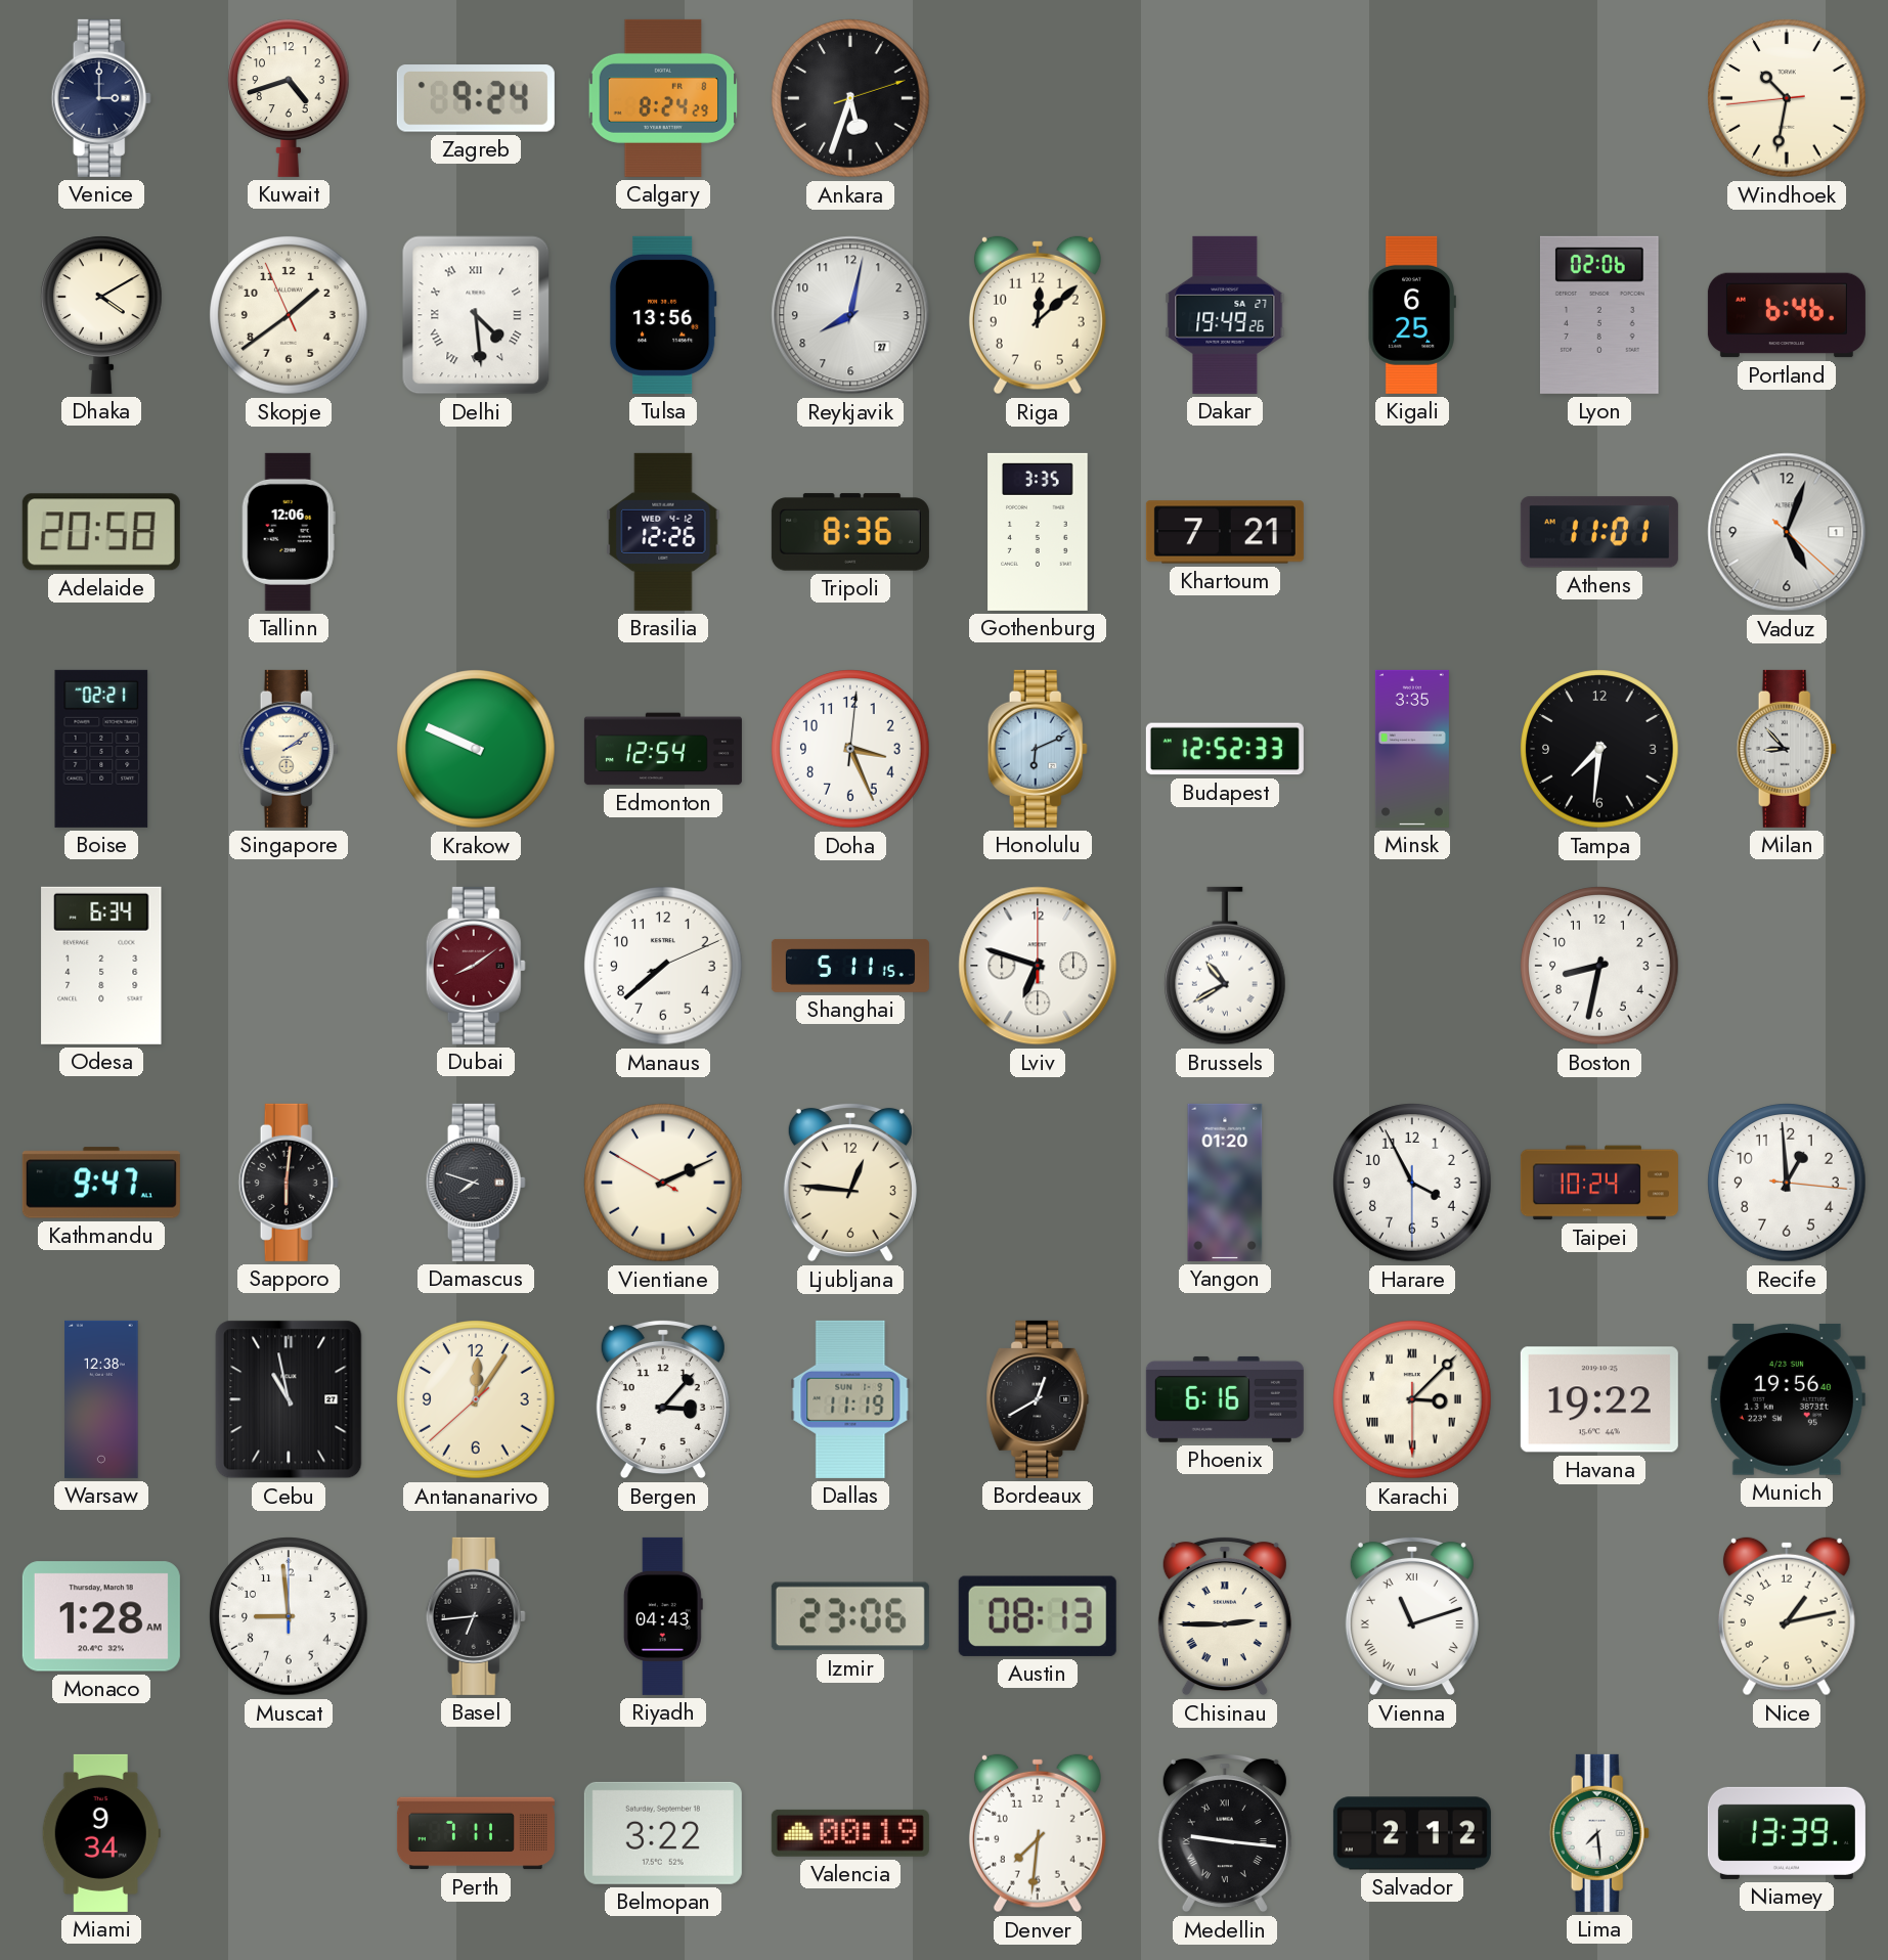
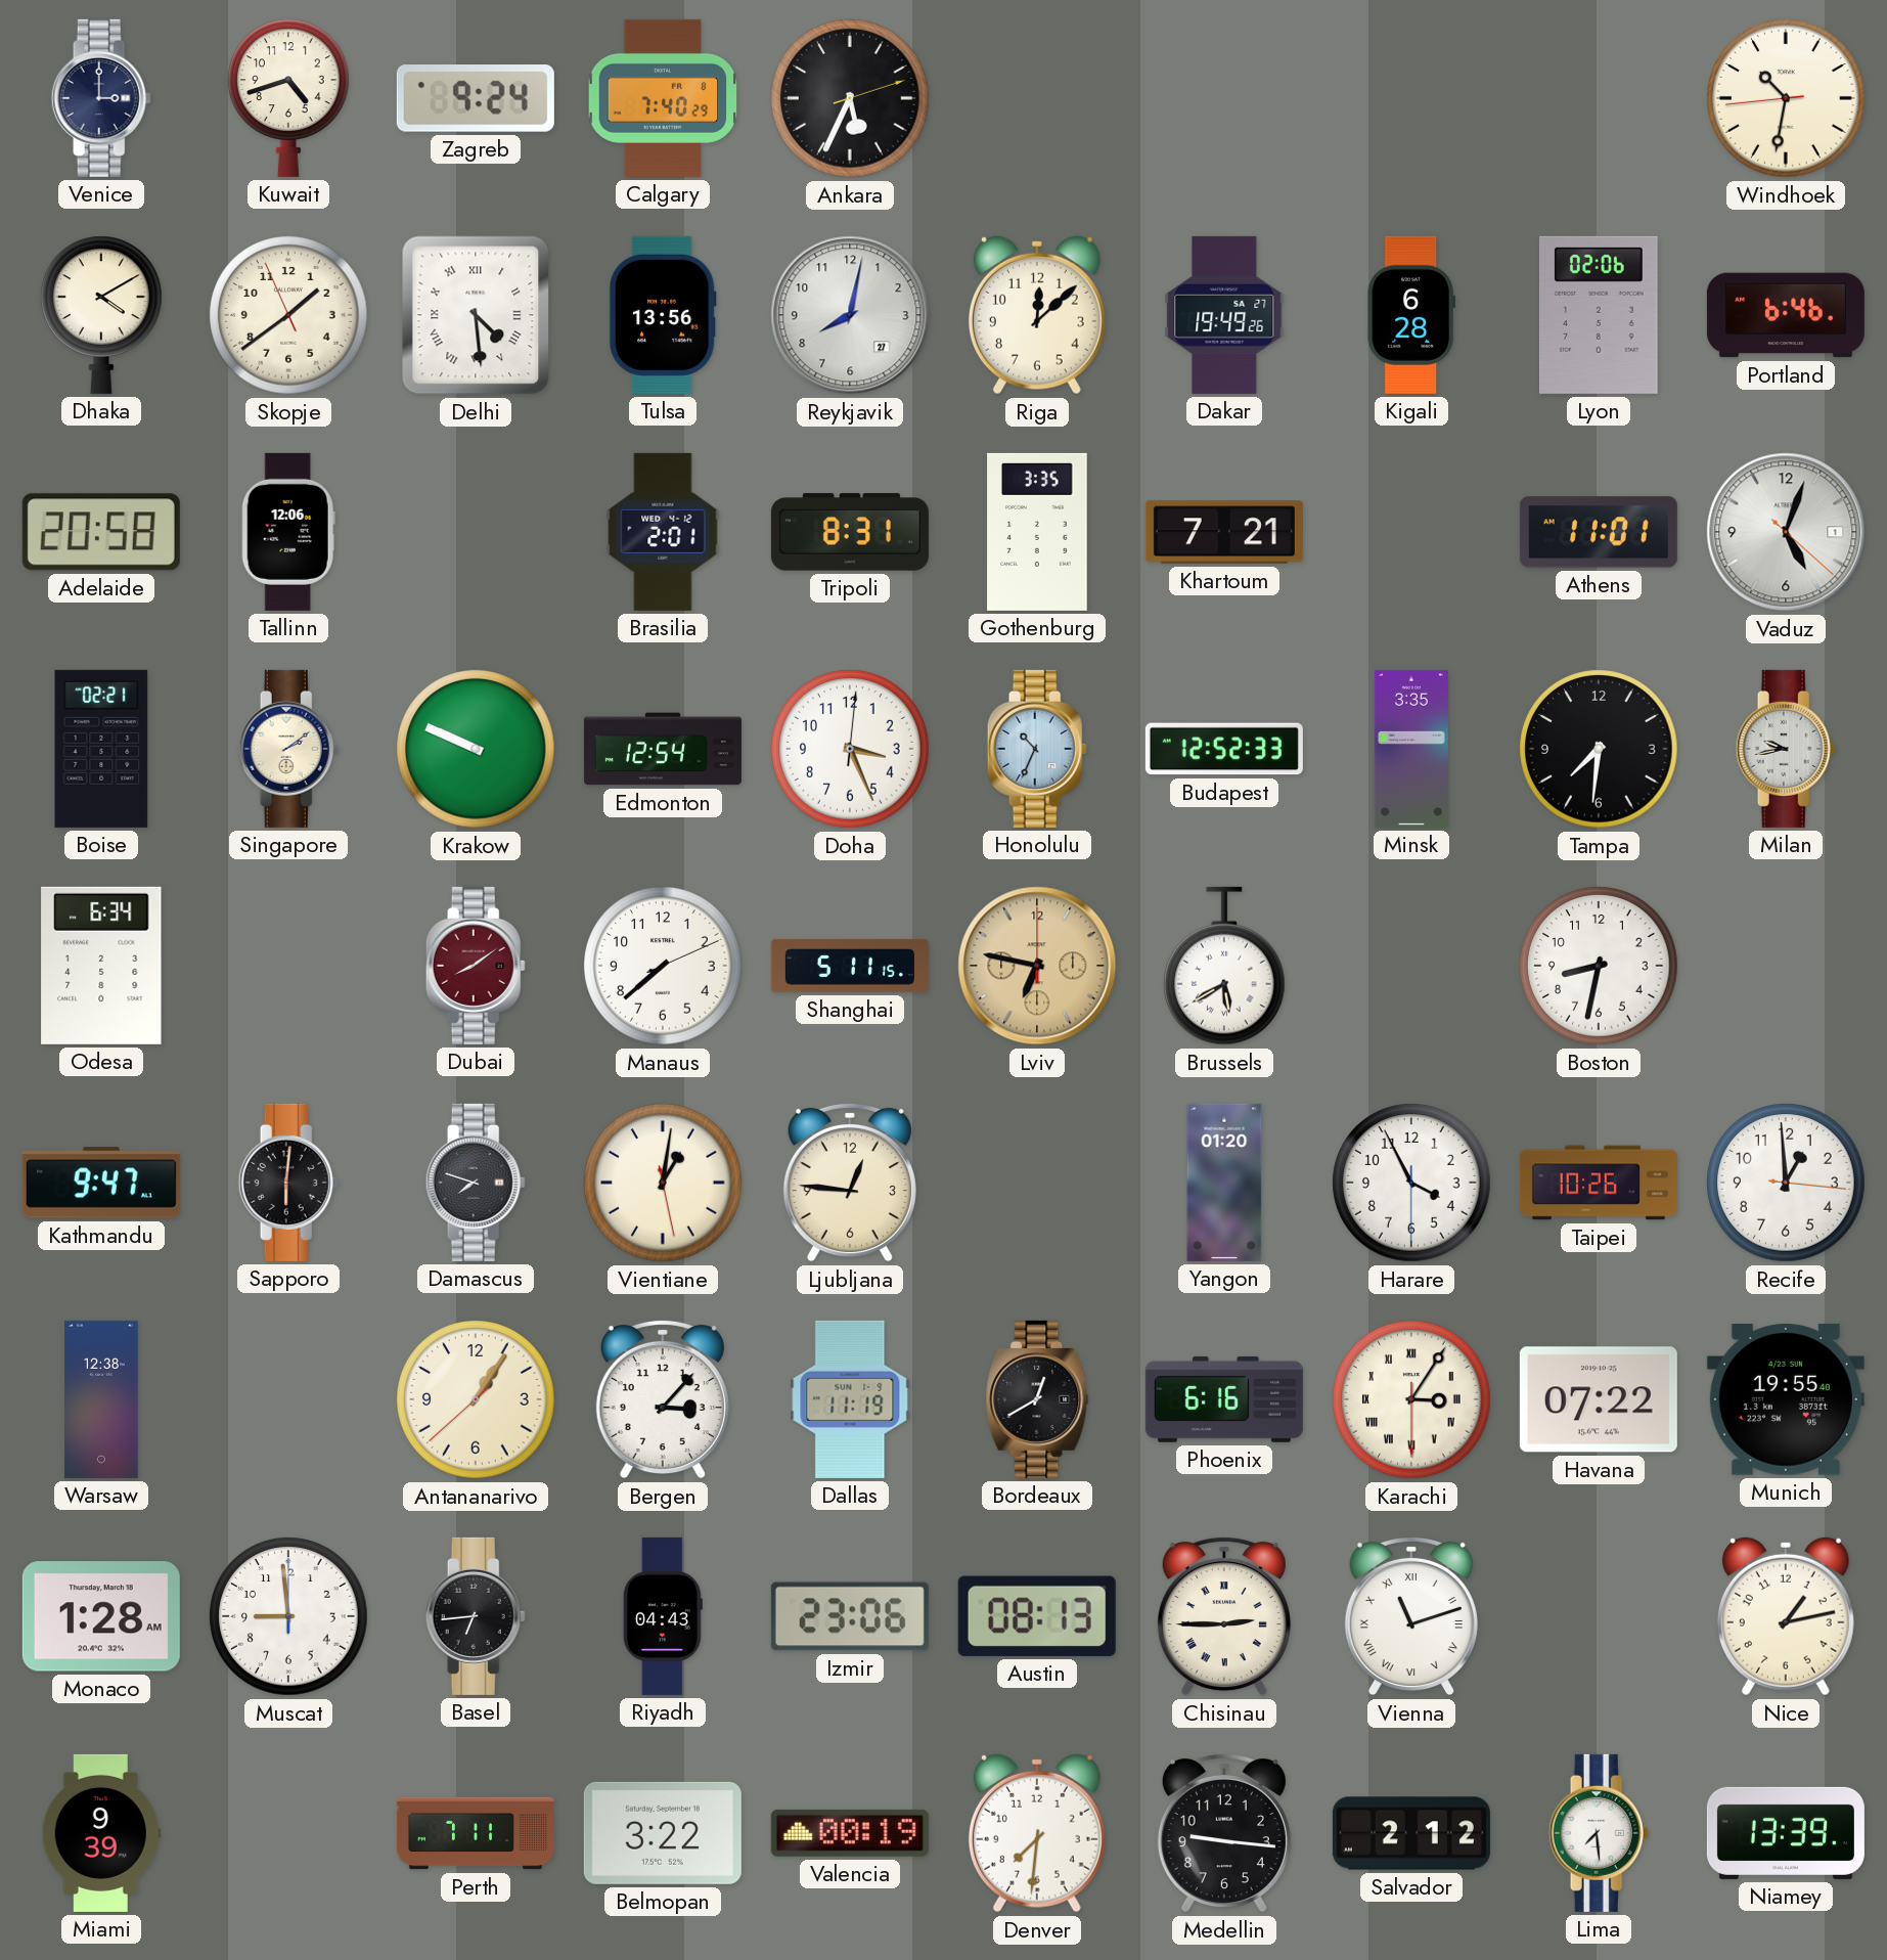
Calgary: 8:24 -> 7:40
Ankara: 5:33 -> 5:34
Kigali: 6:25 -> 6:28
Brasilia: 12:26 -> 2:01
Tripoli: 8:36 -> 8:31
Honolulu: 6:11 -> 10:34
Milan: 8:53 -> 9:43
Lviv: 6:48 -> 6:47
Lviv dial: white -> champagne
Brussels: 10:40 -> 5:40
Vientiane: 2:10 -> 1:01
Taipei: 10:24 -> 10:26
Cebu: 10:58 -> none
Antananarivo: 12:05 -> 1:05
Karachi: 3:07 -> 3:05
Havana: 19:22 -> 07:22
Munich: 19:56 -> 19:55
Miami: 9:34 -> 9:39
Medellin numerals: Roman -> Arabic
